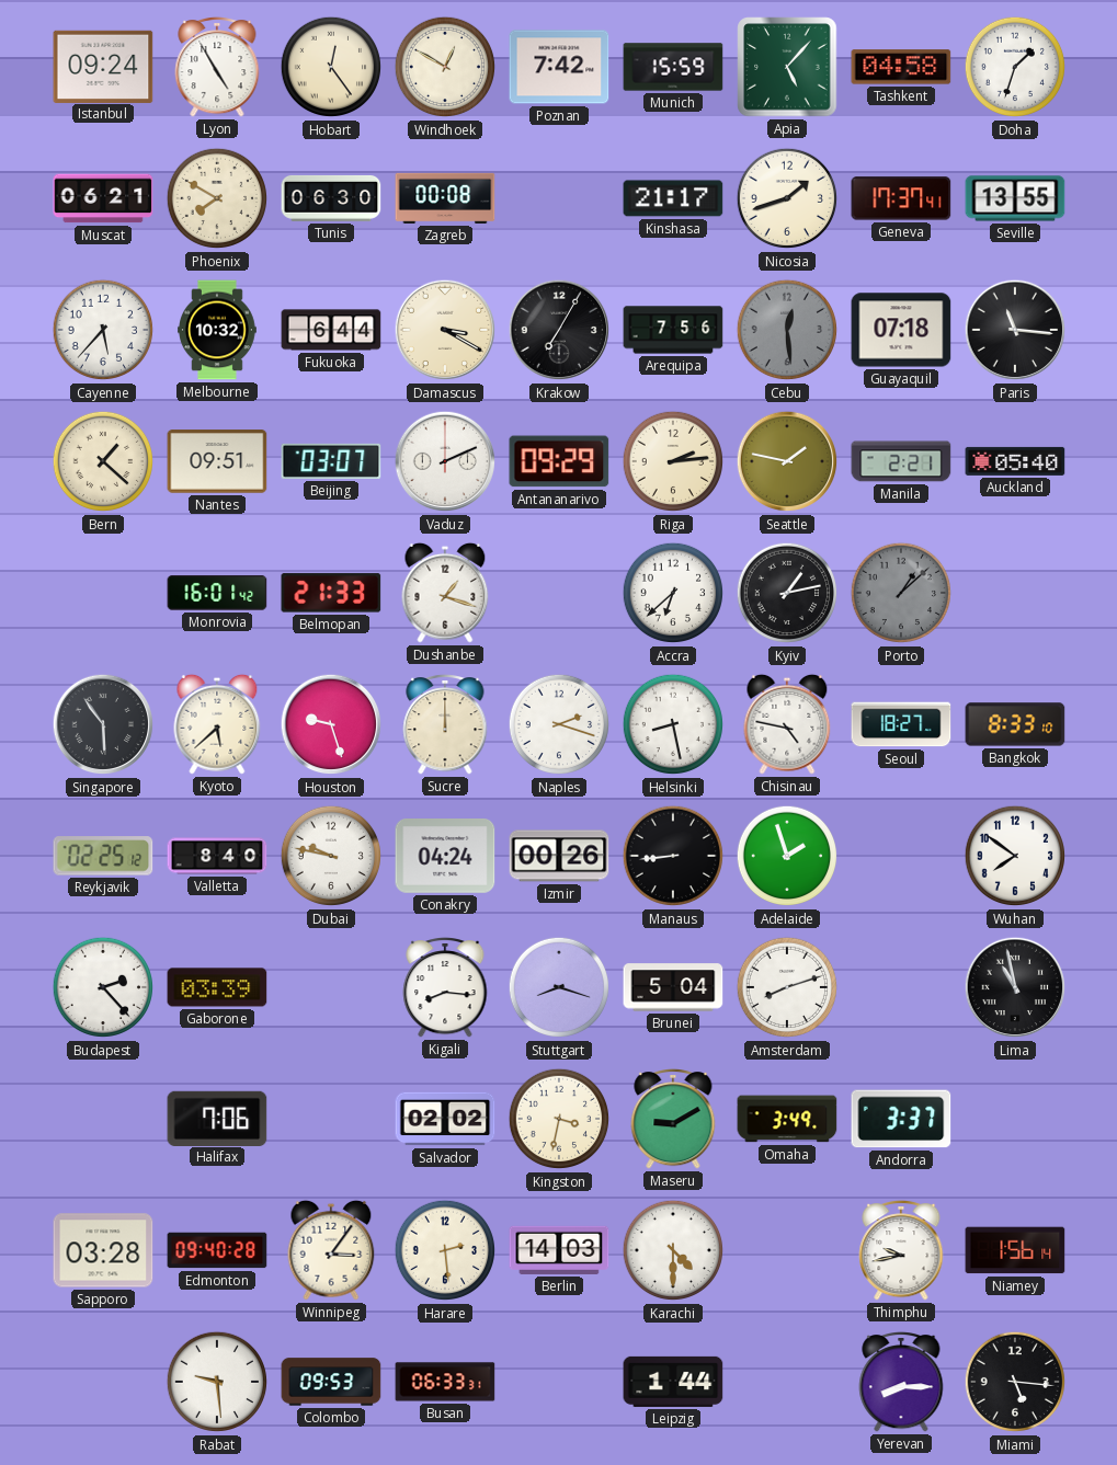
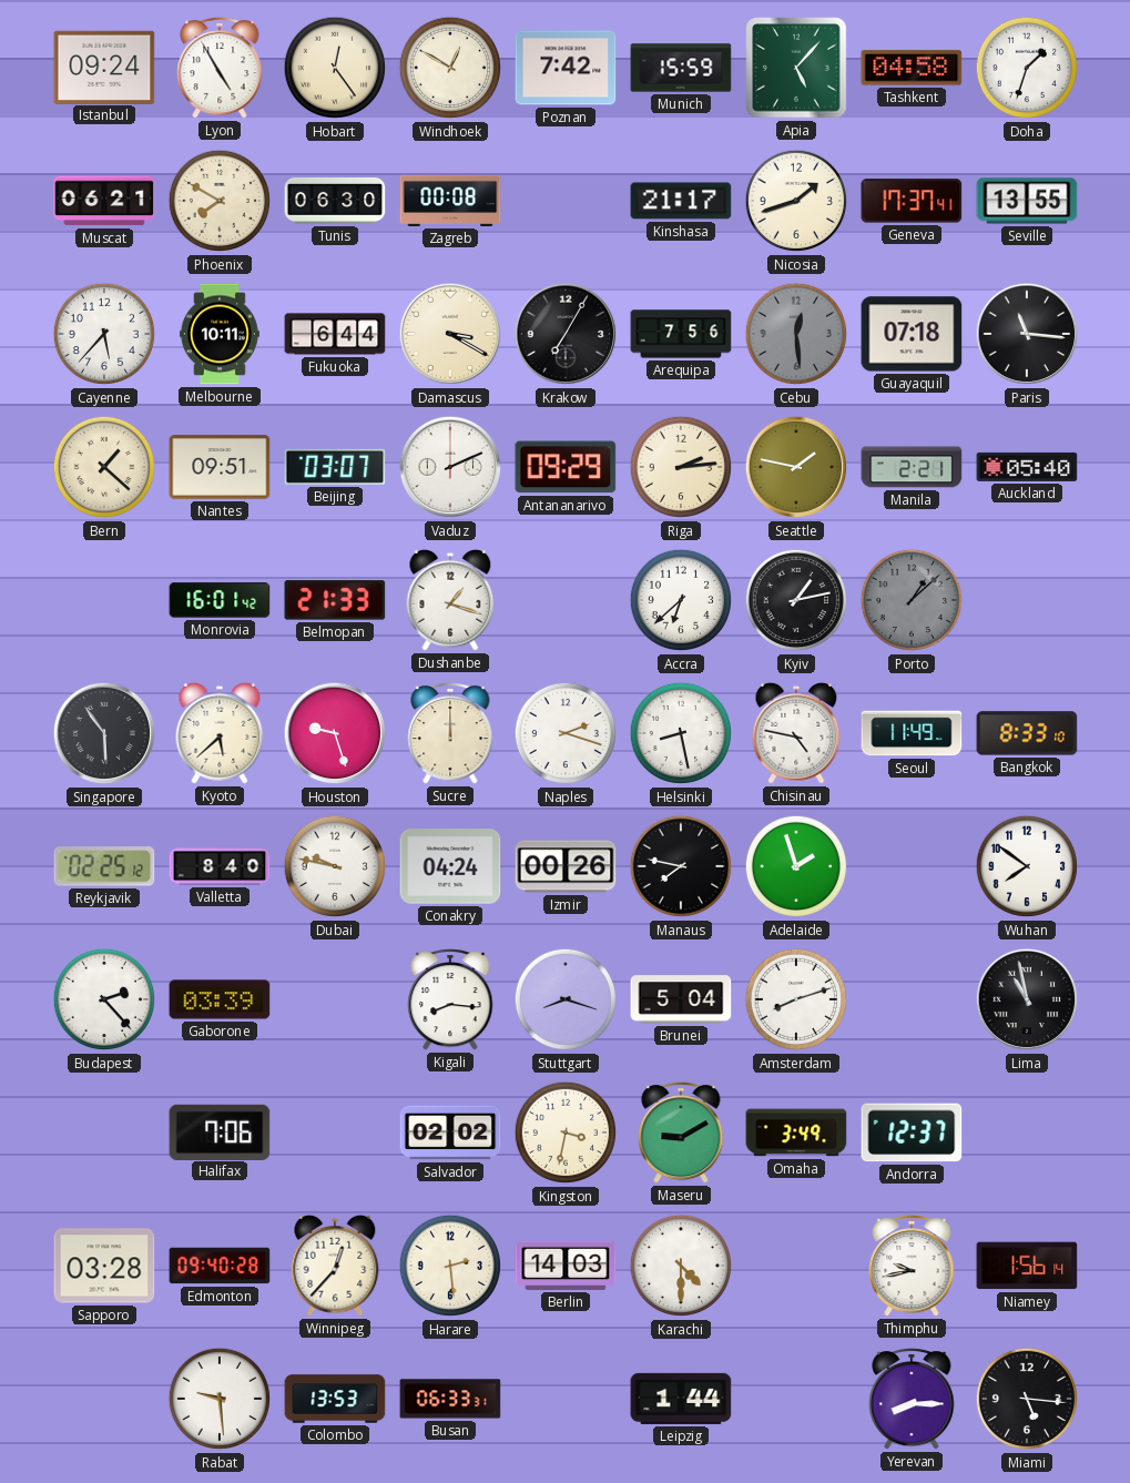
Melbourne: 10:32 -> 10:11
Seoul: 18:27 -> 11:49
Manaus: 8:44 -> 7:47
Andorra: 3:37 -> 12:37
Winnipeg: 3:06 -> 12:37
Colombo: 09:53 -> 13:53
